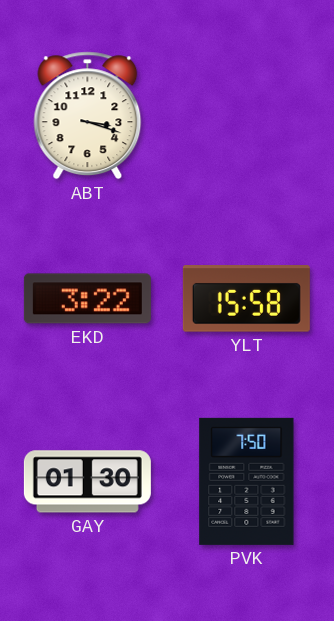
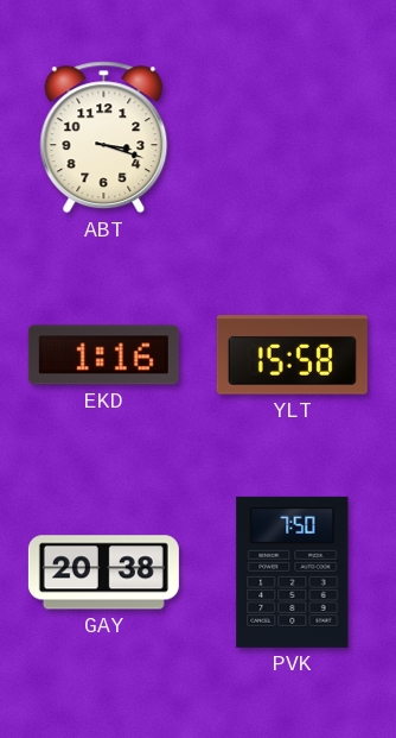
EKD: 3:22 -> 1:16
GAY: 01:30 -> 20:38
